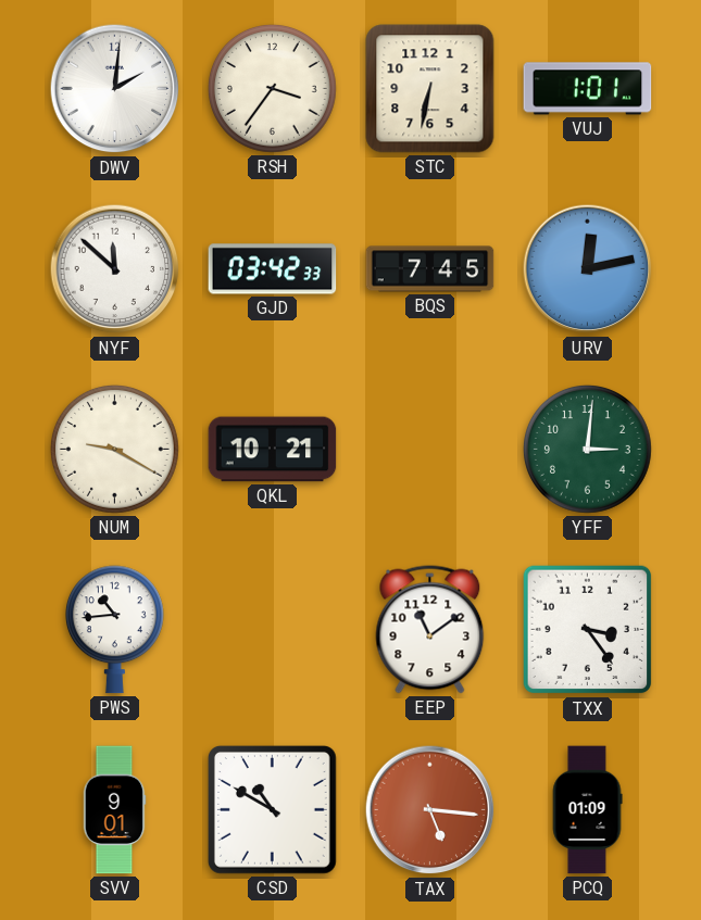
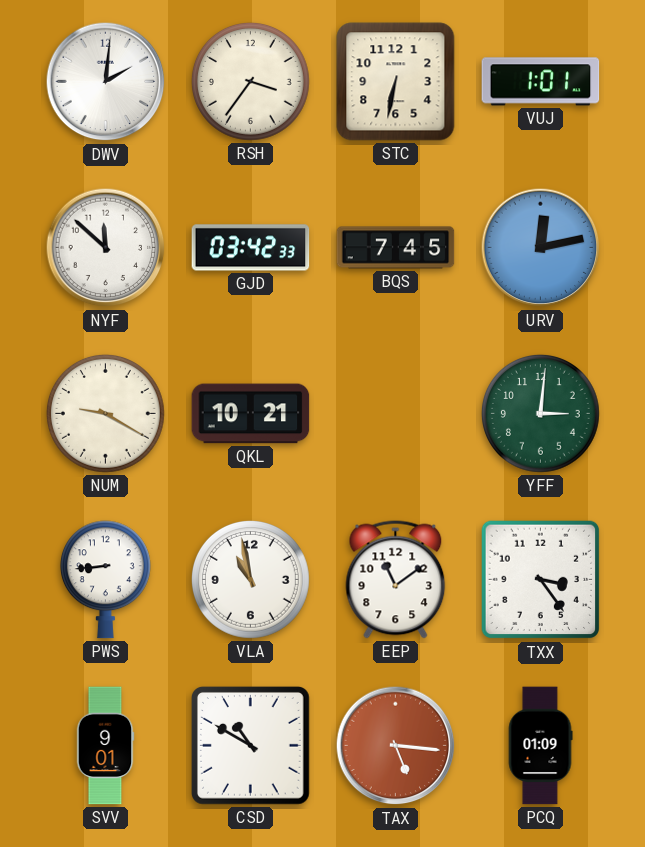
PWS: 10:44 -> 8:44
VLA: none -> 10:58
